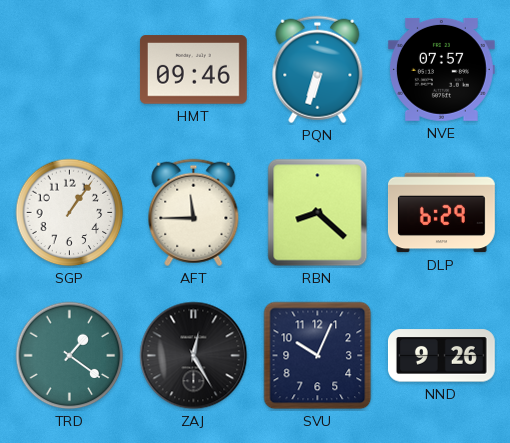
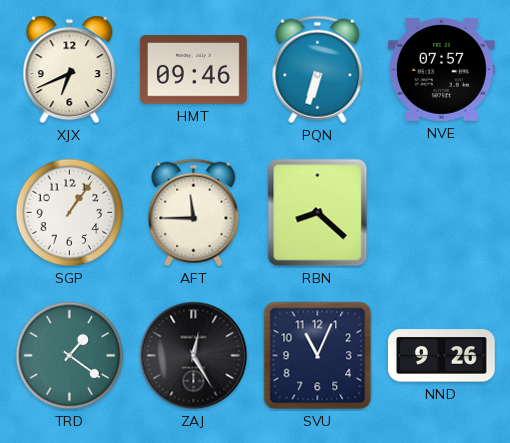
XJX: none -> 6:41
DLP: 6:29 -> none
SVU: 10:04 -> 11:04
